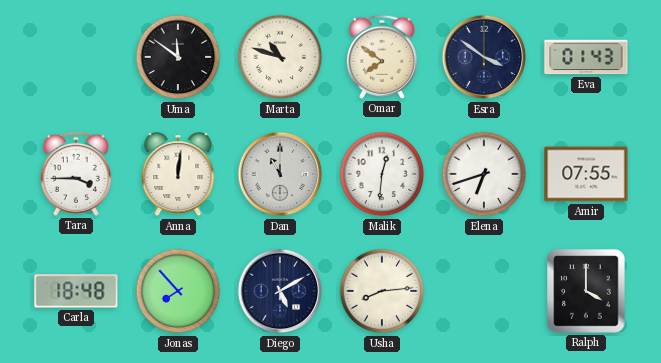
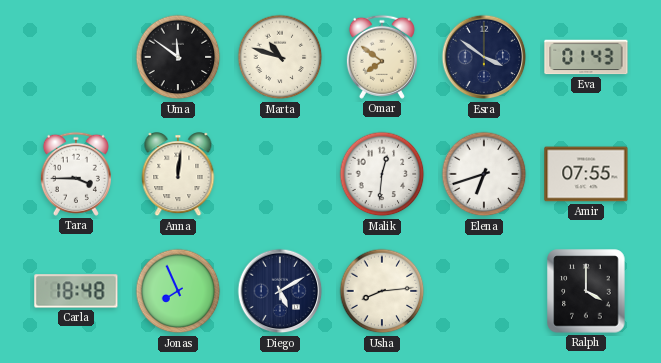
Dan: 11:00 -> none
Jonas: 7:53 -> 7:56
